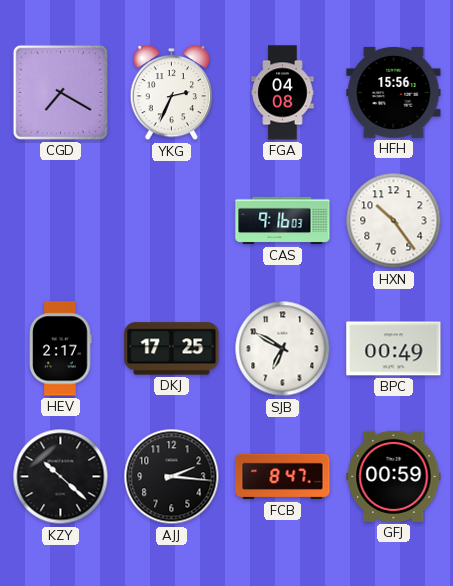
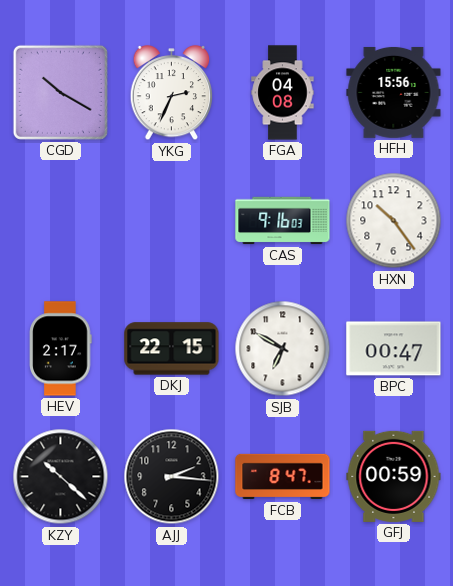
CGD: 7:20 -> 10:20
DKJ: 17:25 -> 22:15
BPC: 00:49 -> 00:47
